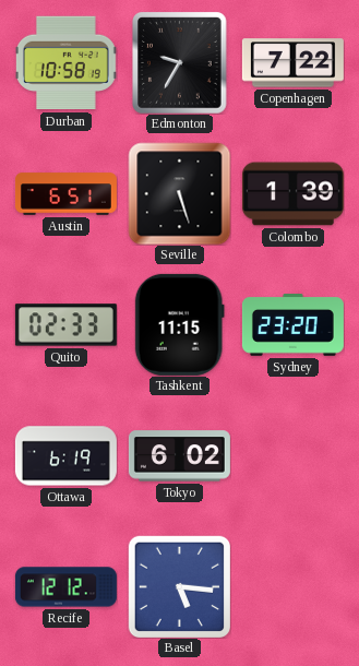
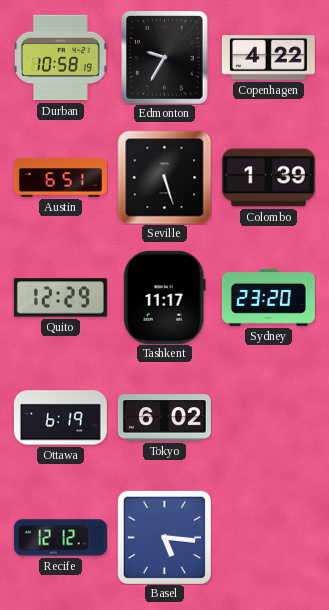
Copenhagen: 7:22 -> 4:22
Quito: 02:33 -> 12:29
Tashkent: 11:15 -> 11:17
